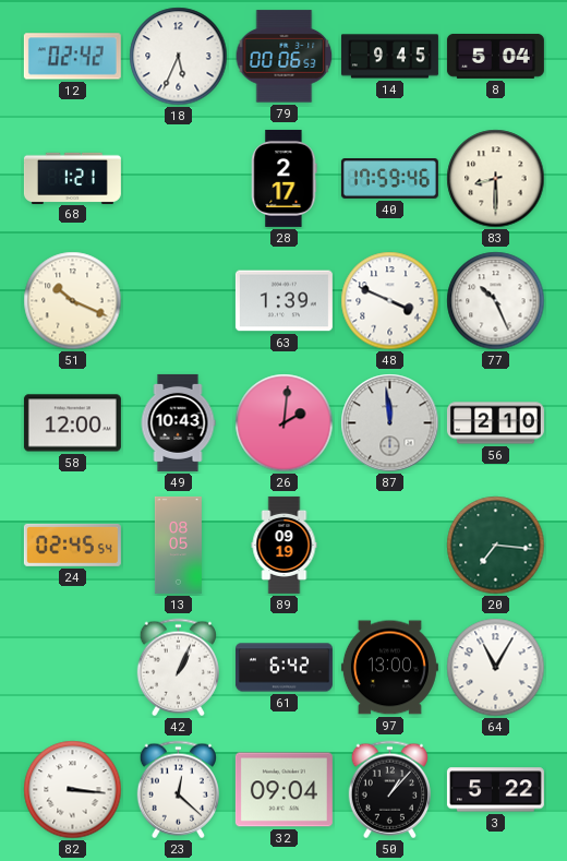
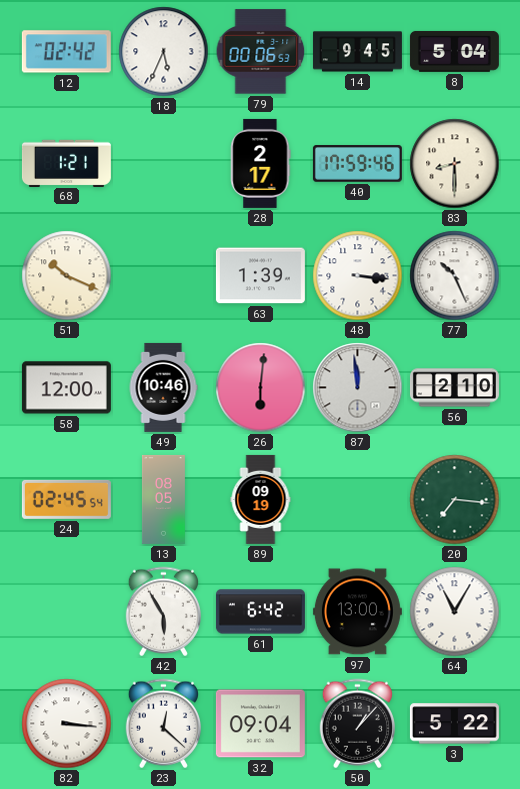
48: 3:49 -> 3:16
49: 10:43 -> 10:46
26: 2:01 -> 6:01
42: 1:04 -> 5:55
